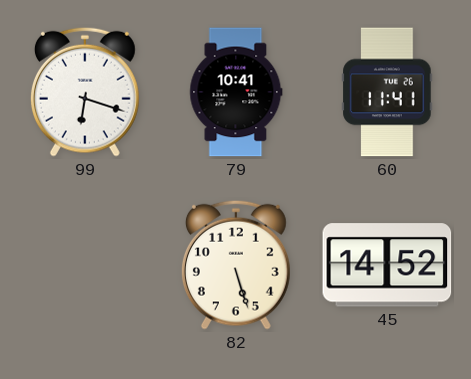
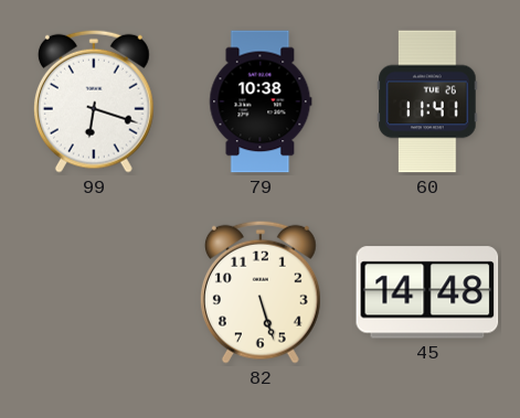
79: 10:41 -> 10:38
45: 14:52 -> 14:48
